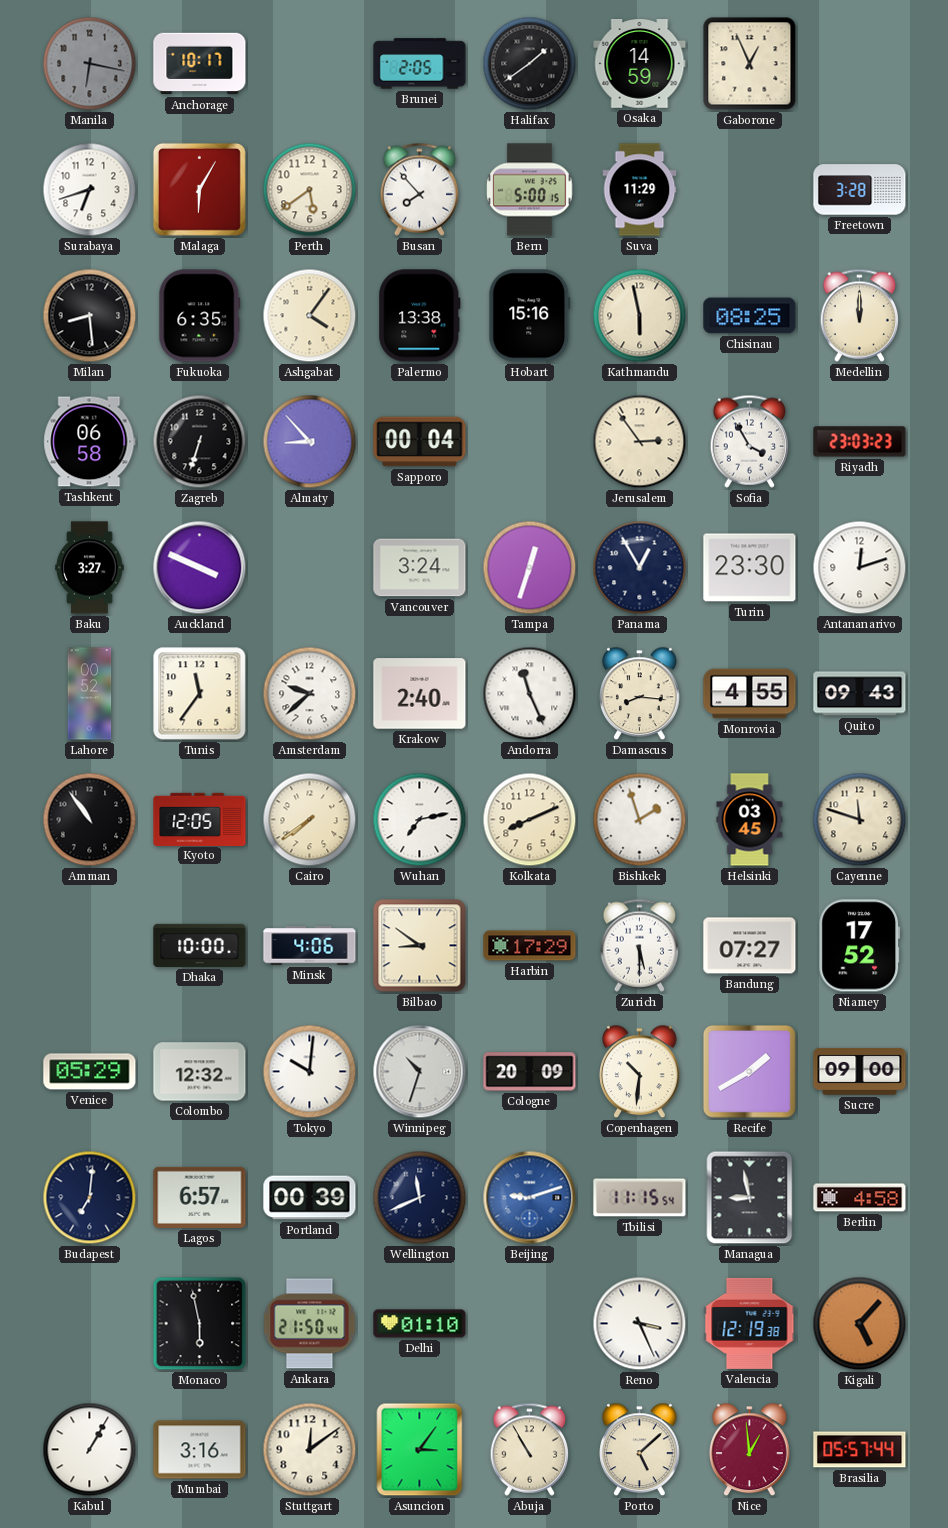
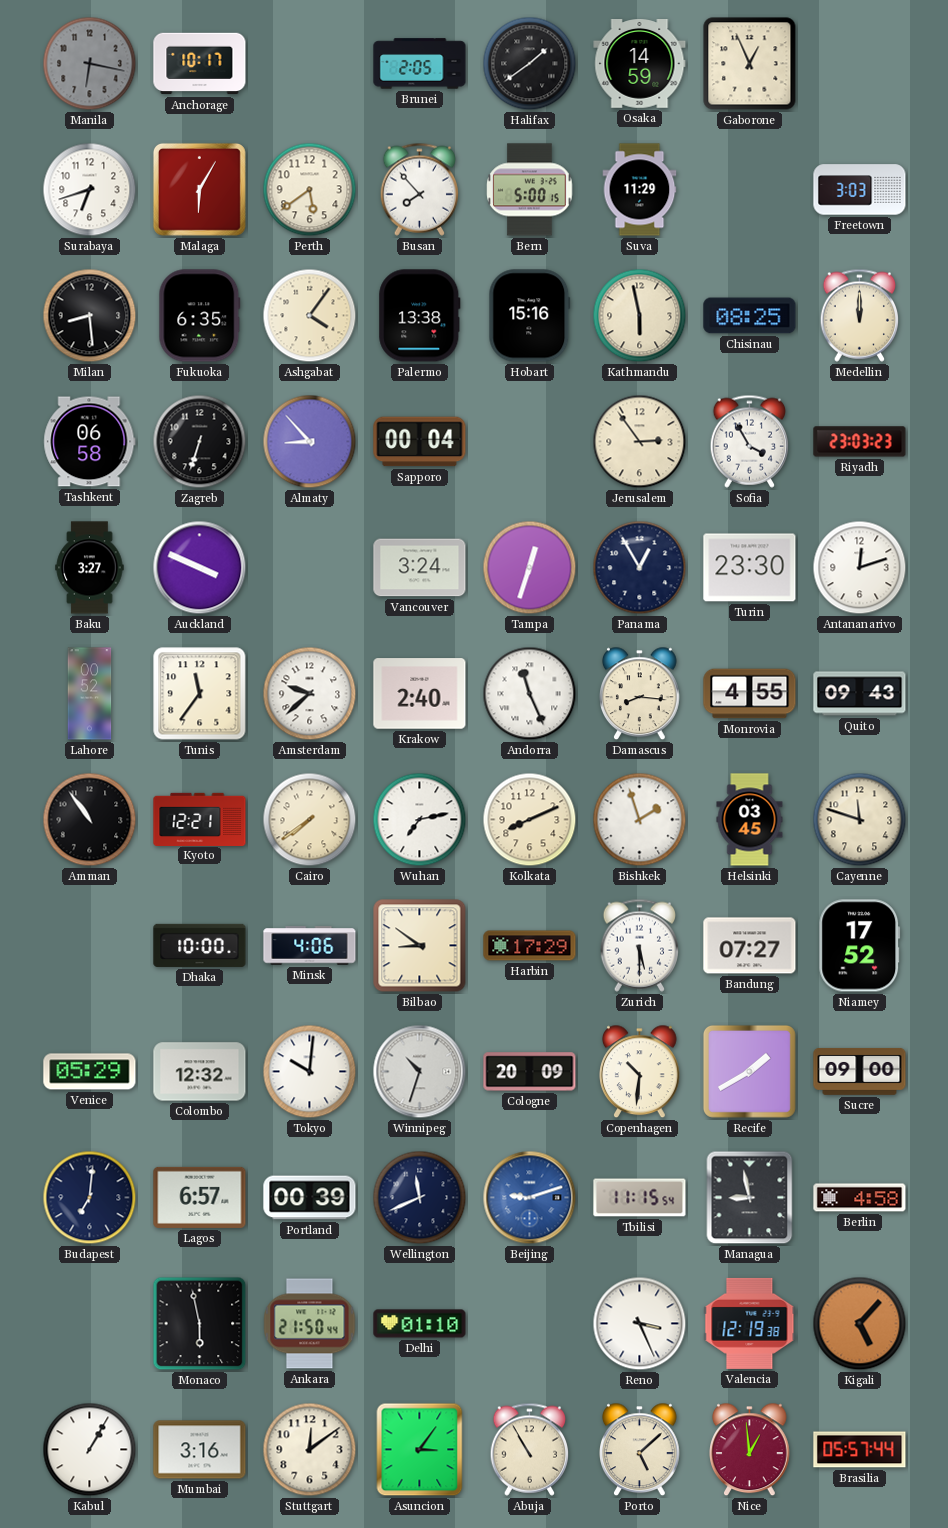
Freetown: 3:28 -> 3:03
Kyoto: 12:05 -> 12:21
